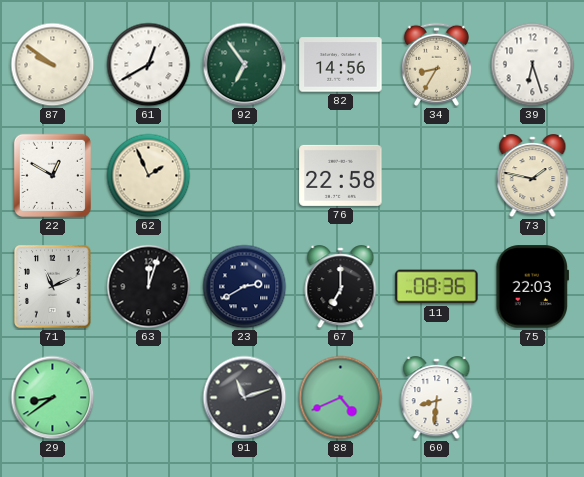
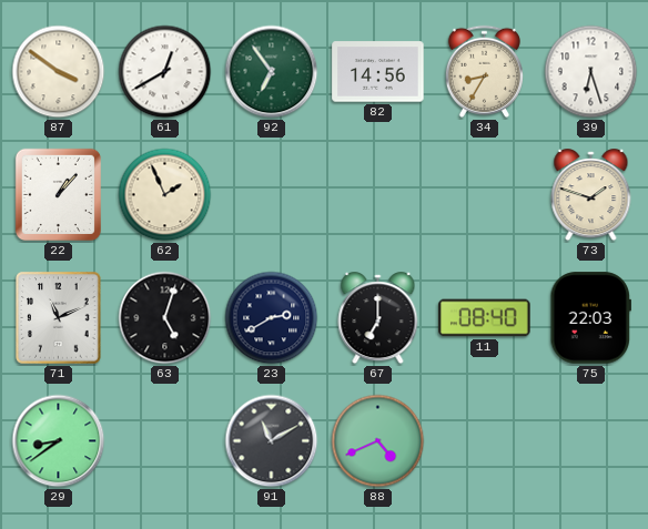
87: 9:51 -> 3:51
22: 12:50 -> 1:07
76: 22:58 -> none
73: 1:47 -> 1:48
63: 12:03 -> 5:03
11: 08:36 -> 08:40
91: 11:12 -> 11:10
60: 8:31 -> none
